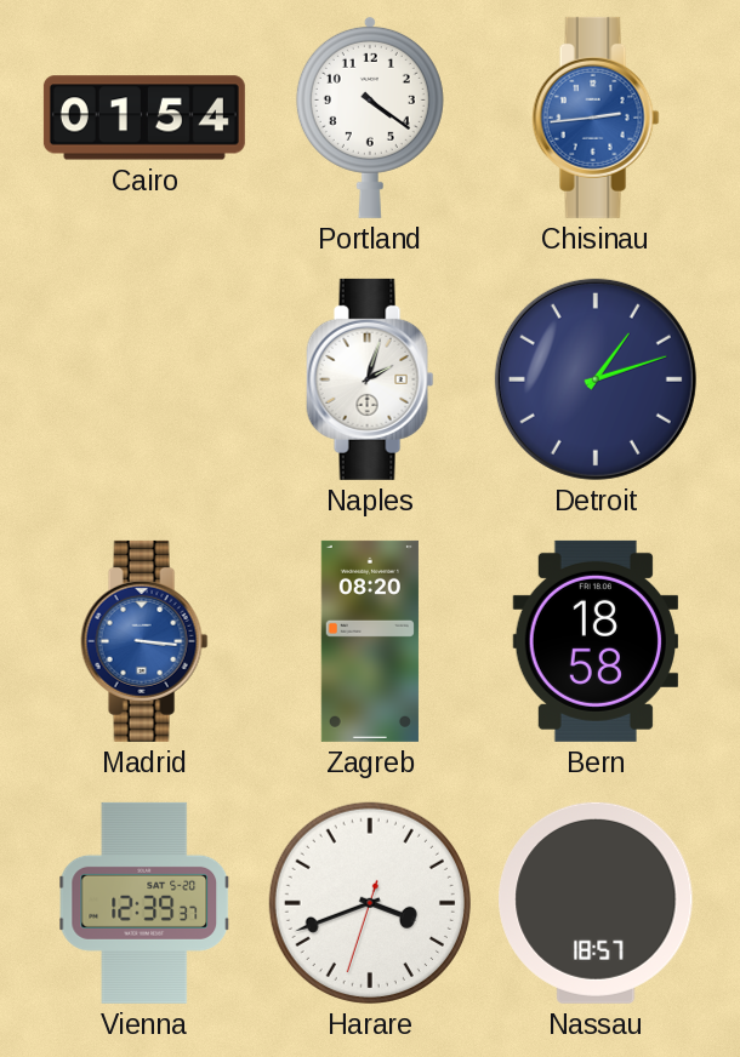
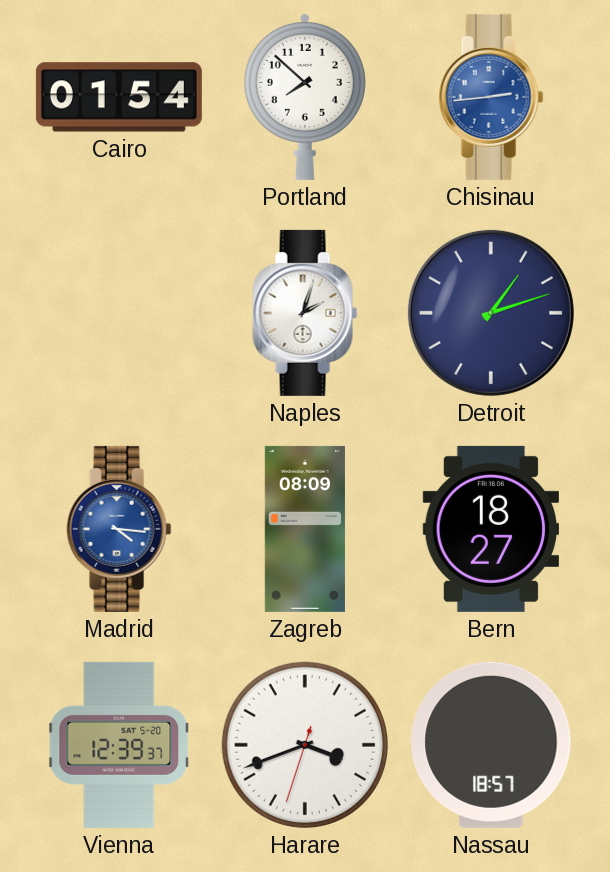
Portland: 4:21 -> 7:52
Madrid: 3:16 -> 4:16
Zagreb: 08:20 -> 08:09
Bern: 18:58 -> 18:27
